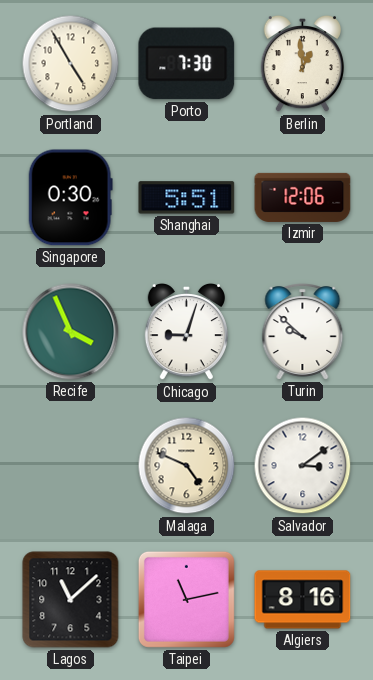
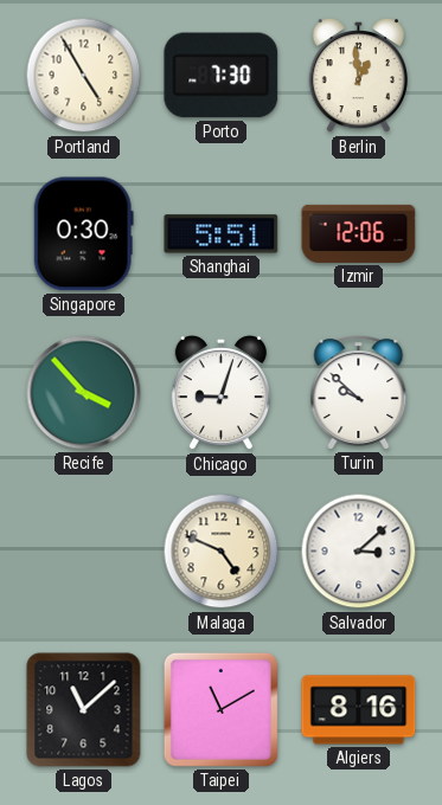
Recife: 3:56 -> 3:53
Salvador: 3:09 -> 3:08
Taipei: 11:13 -> 11:10
